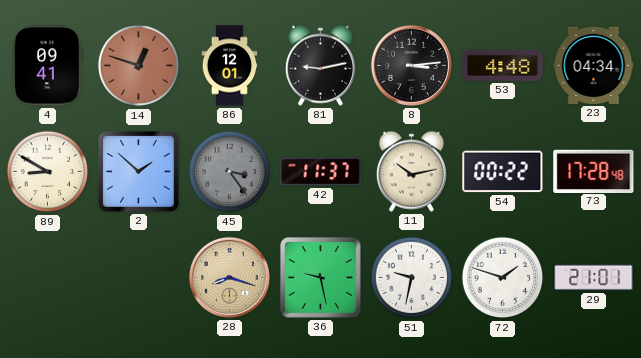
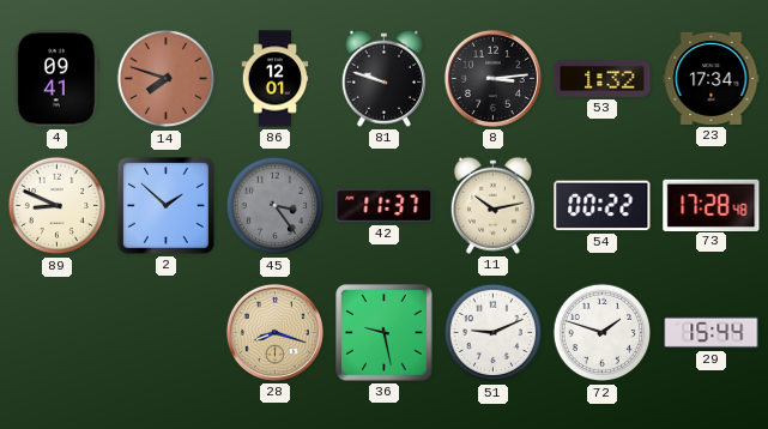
14: 12:48 -> 7:48
81: 9:13 -> 9:48
53: 4:48 -> 1:32
23: 04:34 -> 17:34
89: 8:50 -> 8:49
51: 9:32 -> 9:11
29: 21:01 -> 15:44
